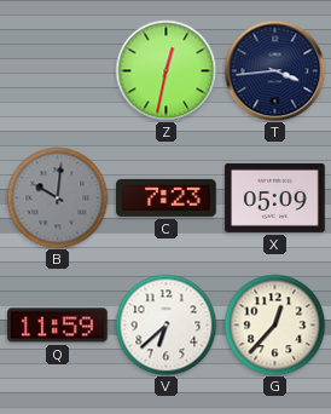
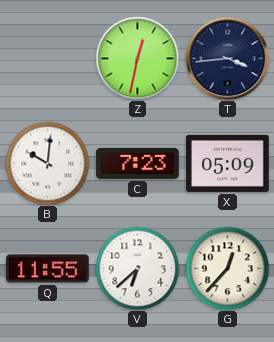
B dial: grey -> white
Q: 11:59 -> 11:55
